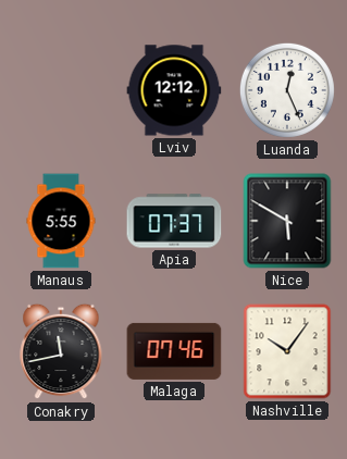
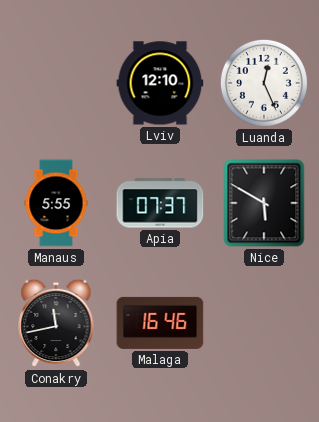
Lviv: 12:12 -> 12:10
Malaga: 07:46 -> 16:46
Nashville: 10:06 -> none
